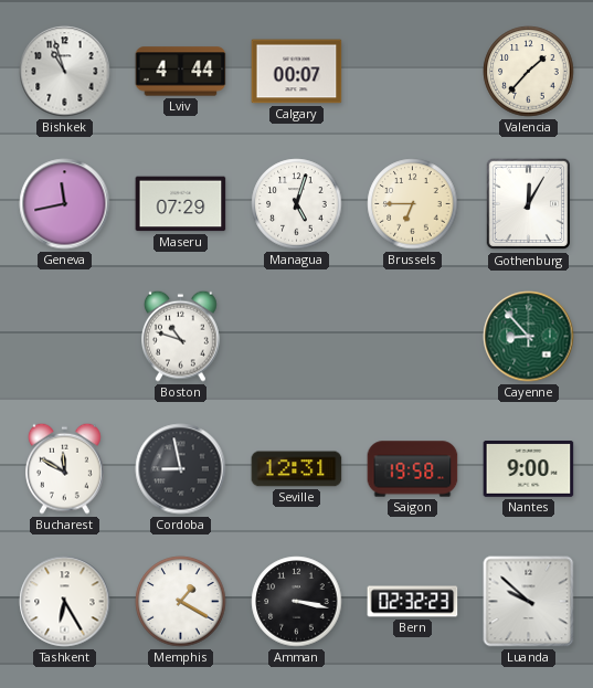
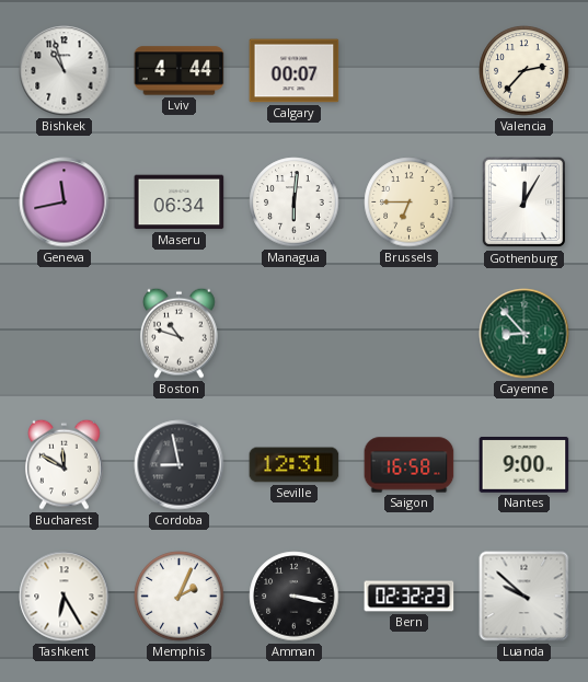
Valencia: 1:37 -> 2:37
Maseru: 07:29 -> 06:34
Managua: 5:03 -> 6:01
Saigon: 19:58 -> 16:58
Memphis: 1:20 -> 2:04
